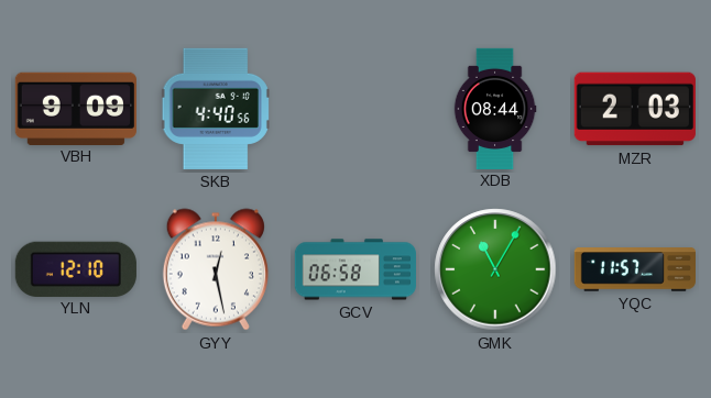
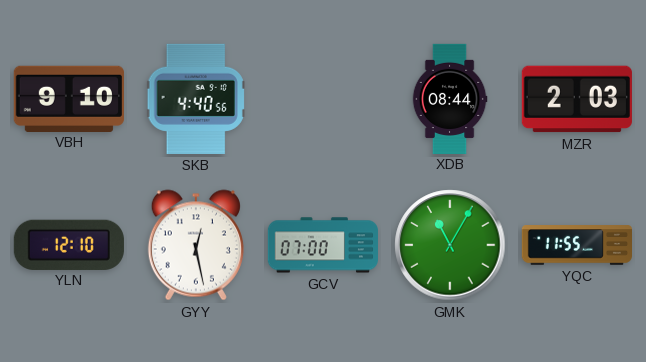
VBH: 9:09 -> 9:10
GCV: 06:58 -> 07:00
YQC: 11:57 -> 11:55
